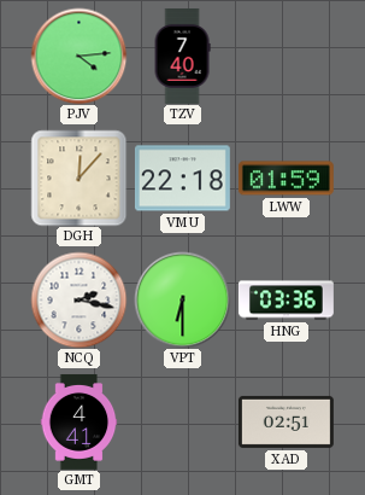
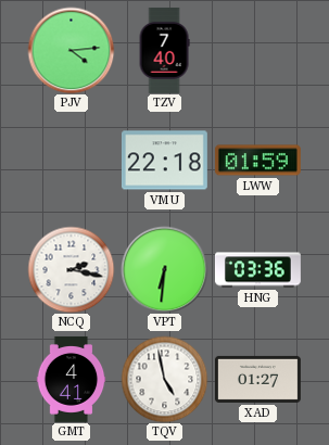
DGH: 12:07 -> none
VPT: 6:30 -> 6:31
TQV: none -> 4:58
XAD: 02:51 -> 01:27
